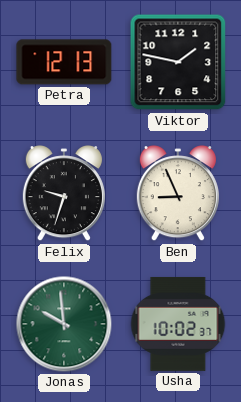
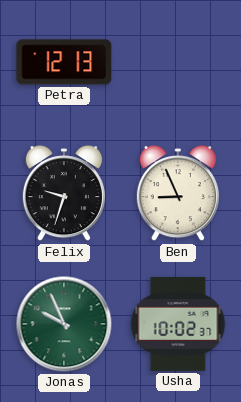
Viktor: 1:47 -> none
Jonas: 9:59 -> 9:56
